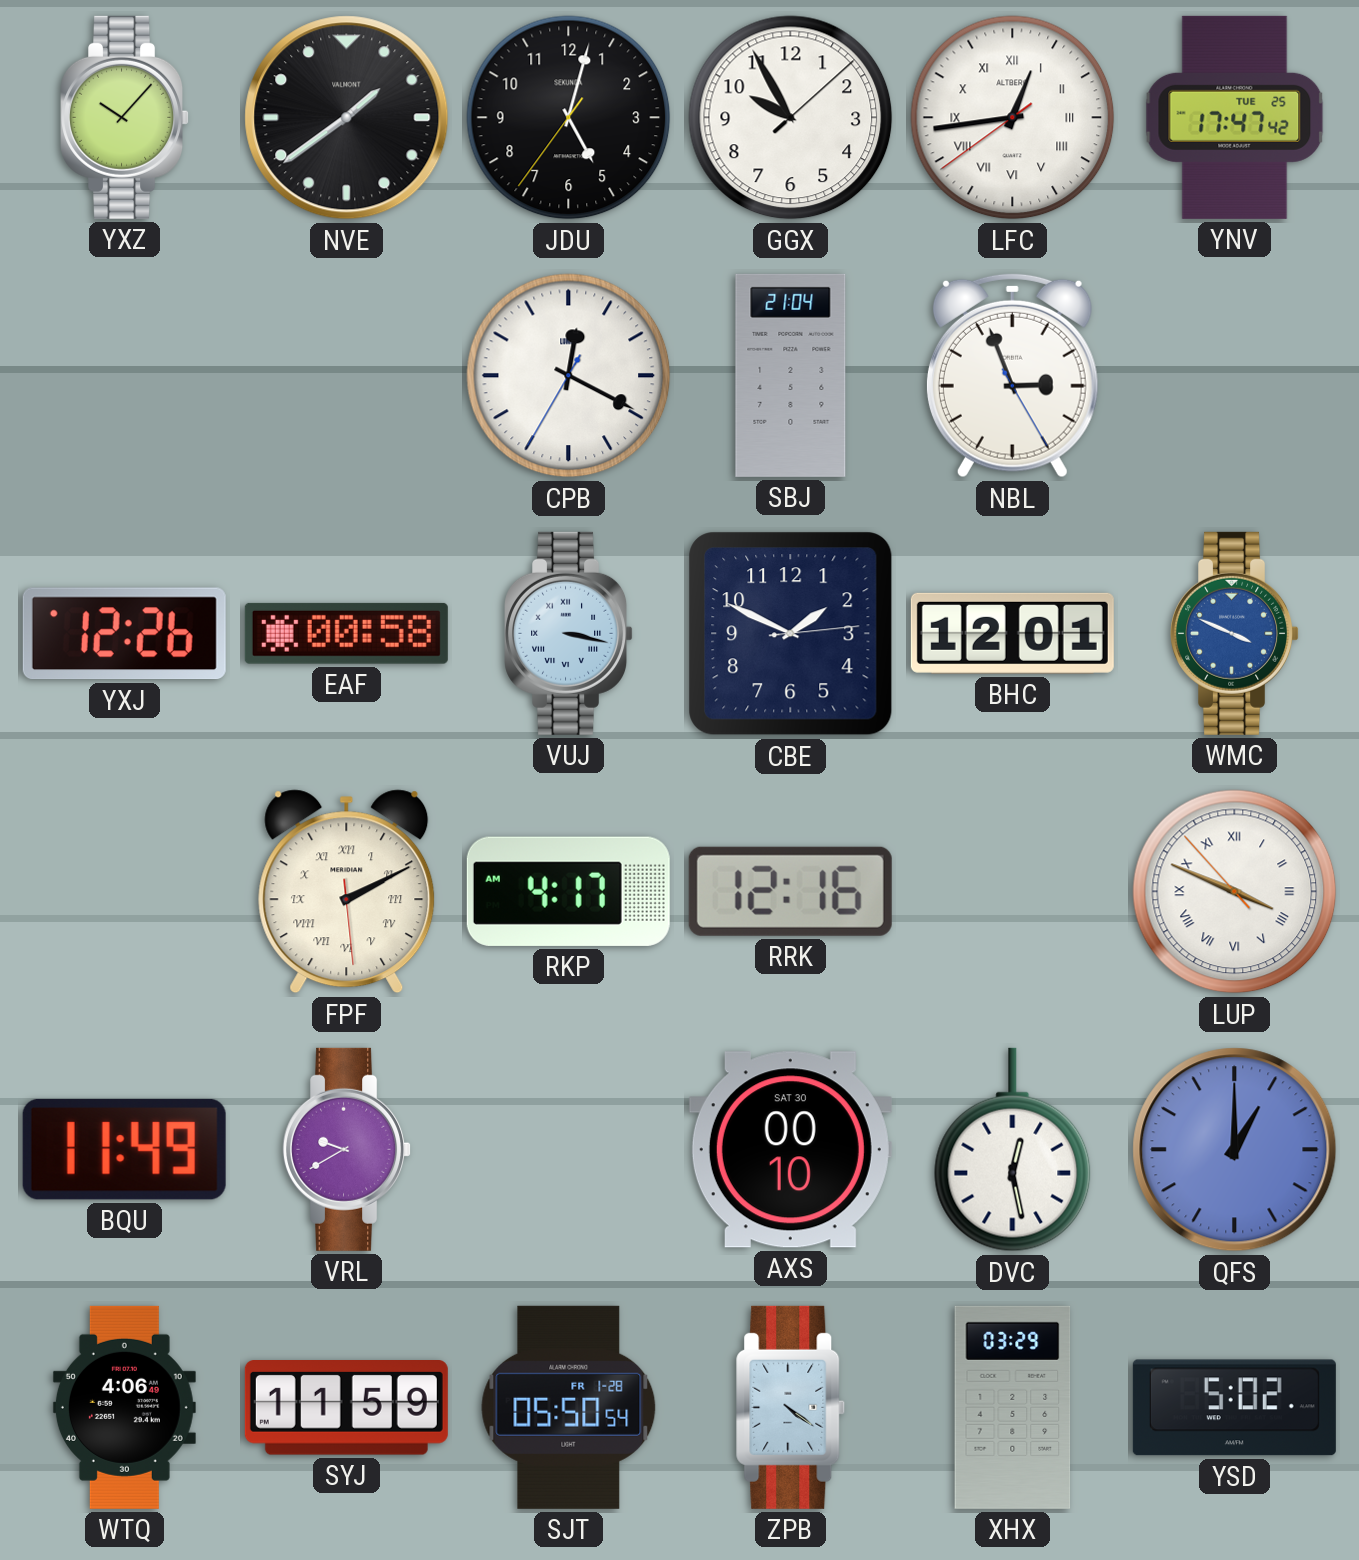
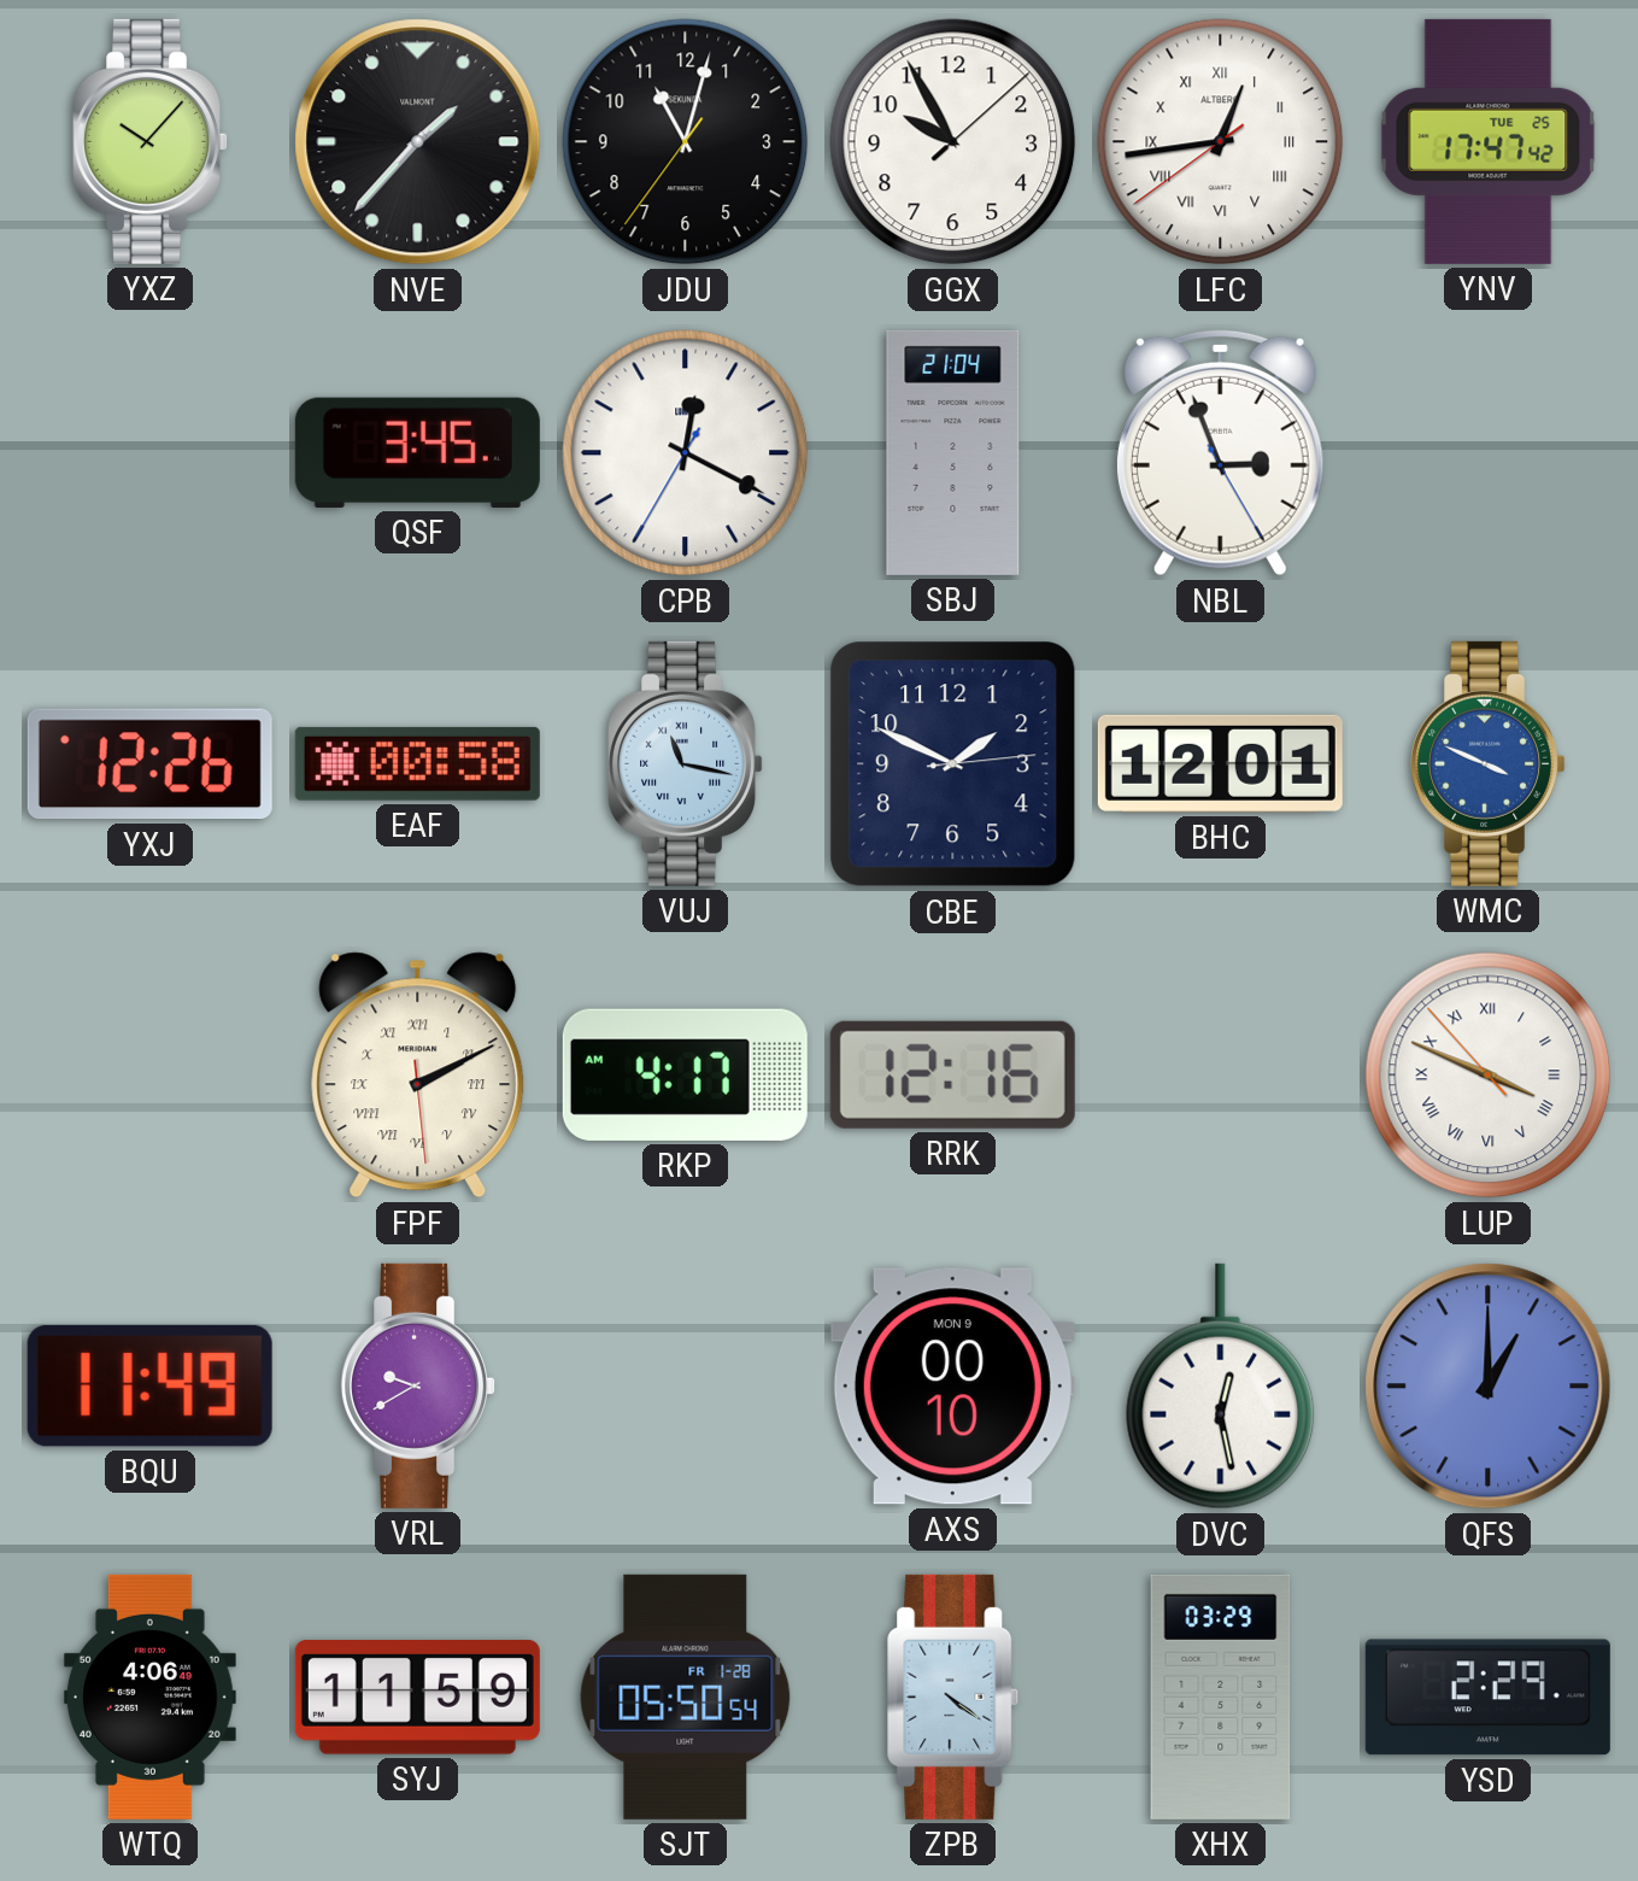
NVE: 1:39 -> 1:37
JDU: 5:02 -> 11:02
QSF: none -> 3:45
VUJ: 3:17 -> 11:17
AXS date: SAT 30 -> MON 9
YSD: 5:02 -> 2:29
